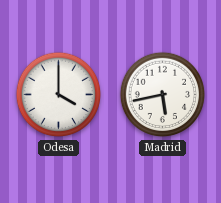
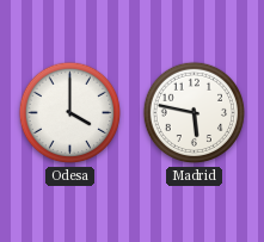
Madrid: 5:43 -> 5:47
